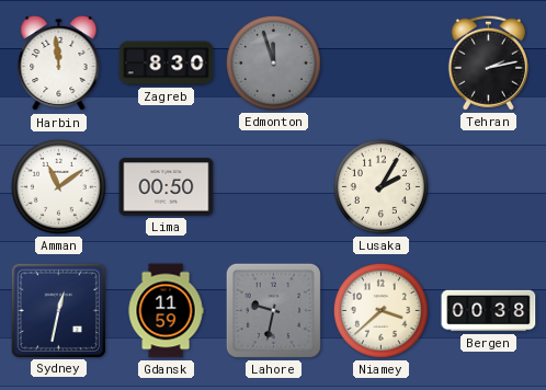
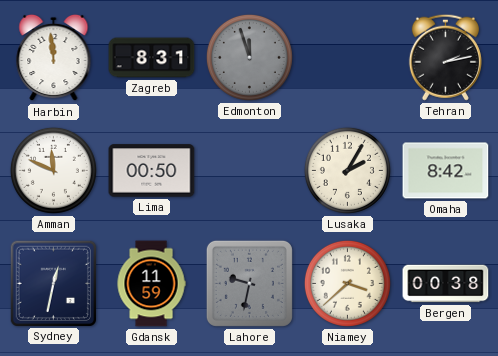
Zagreb: 8:30 -> 8:31
Amman: 11:09 -> 11:49
Omaha: none -> 8:42
